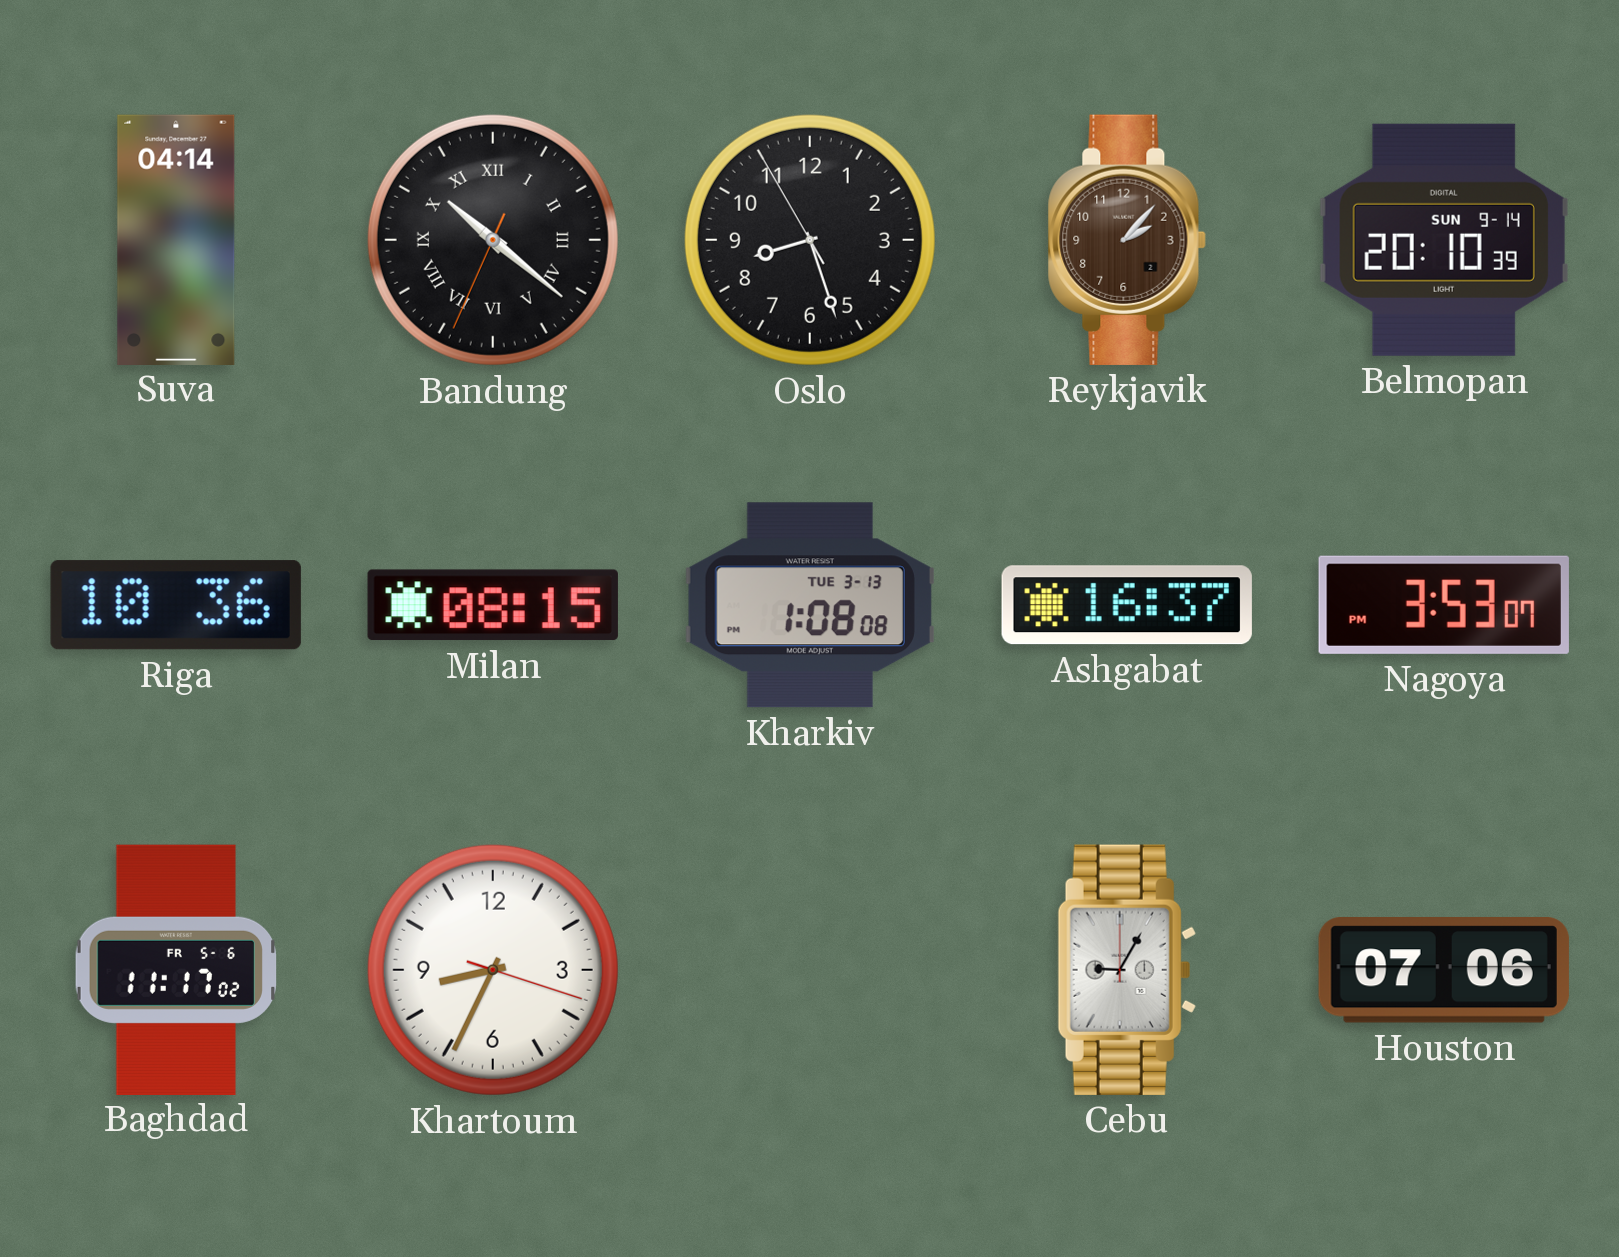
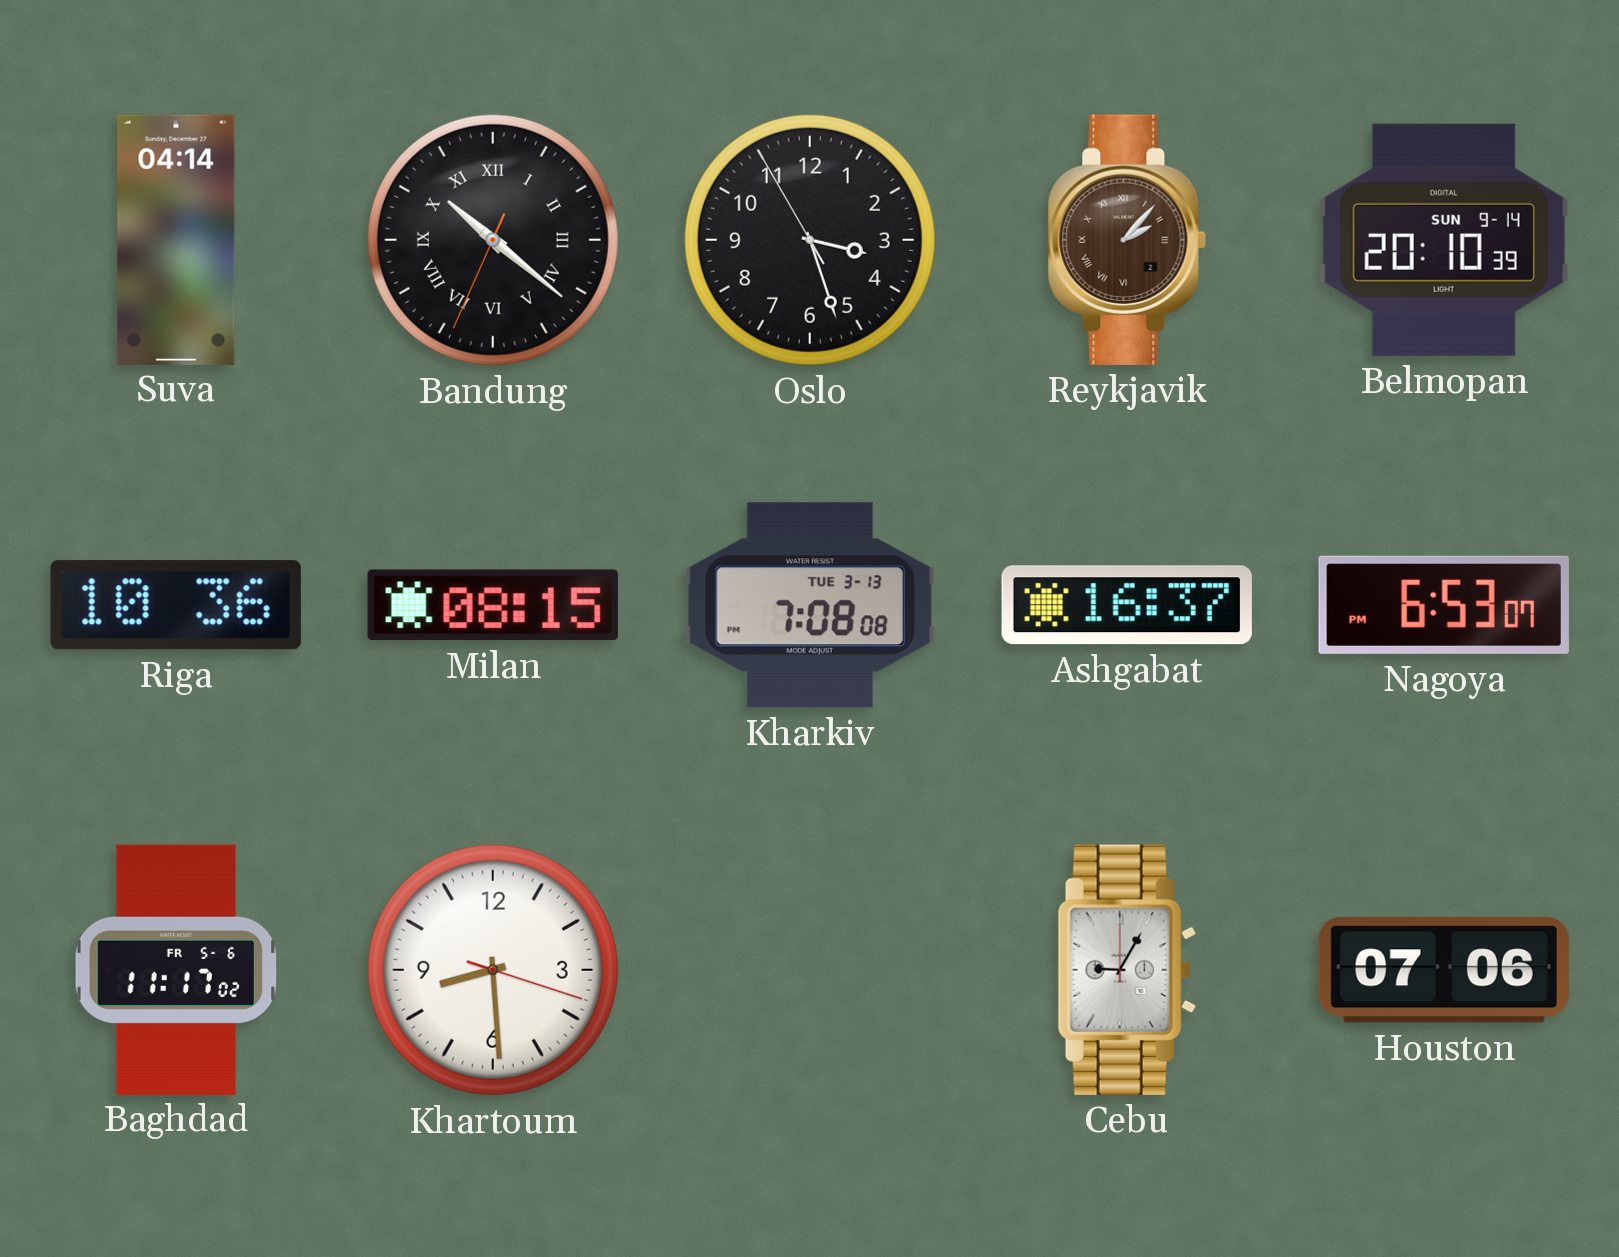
Oslo: 8:26 -> 3:26
Reykjavik numerals: Arabic -> Roman
Kharkiv: 1:08 -> 7:08
Nagoya: 3:53 -> 6:53
Khartoum: 8:34 -> 8:29
